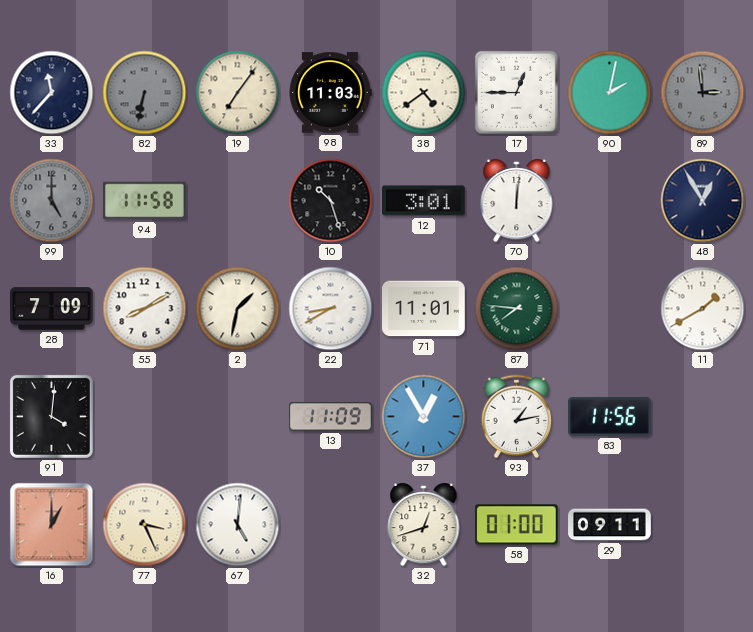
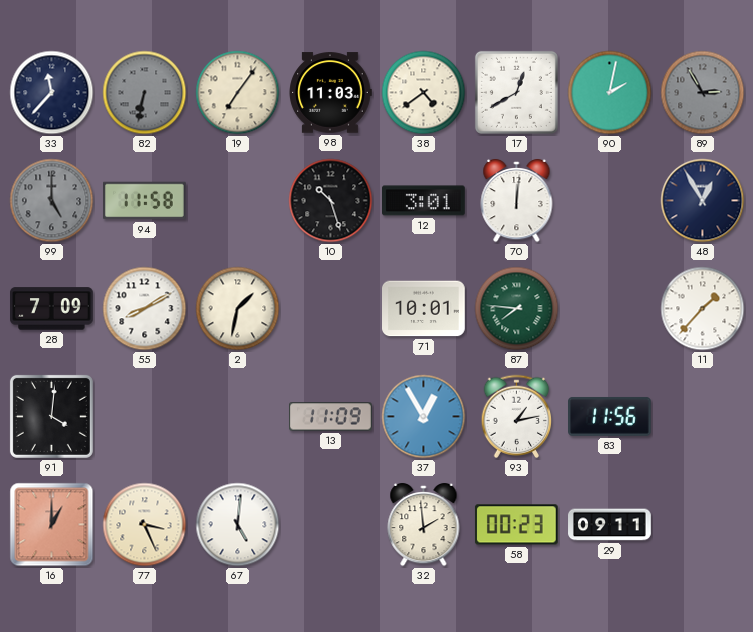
17: 12:45 -> 12:40
89: 2:59 -> 2:55
22: 8:40 -> none
71: 11:01 -> 10:01
11: 1:40 -> 1:37
32: 12:42 -> 1:59
58: 01:00 -> 00:23
